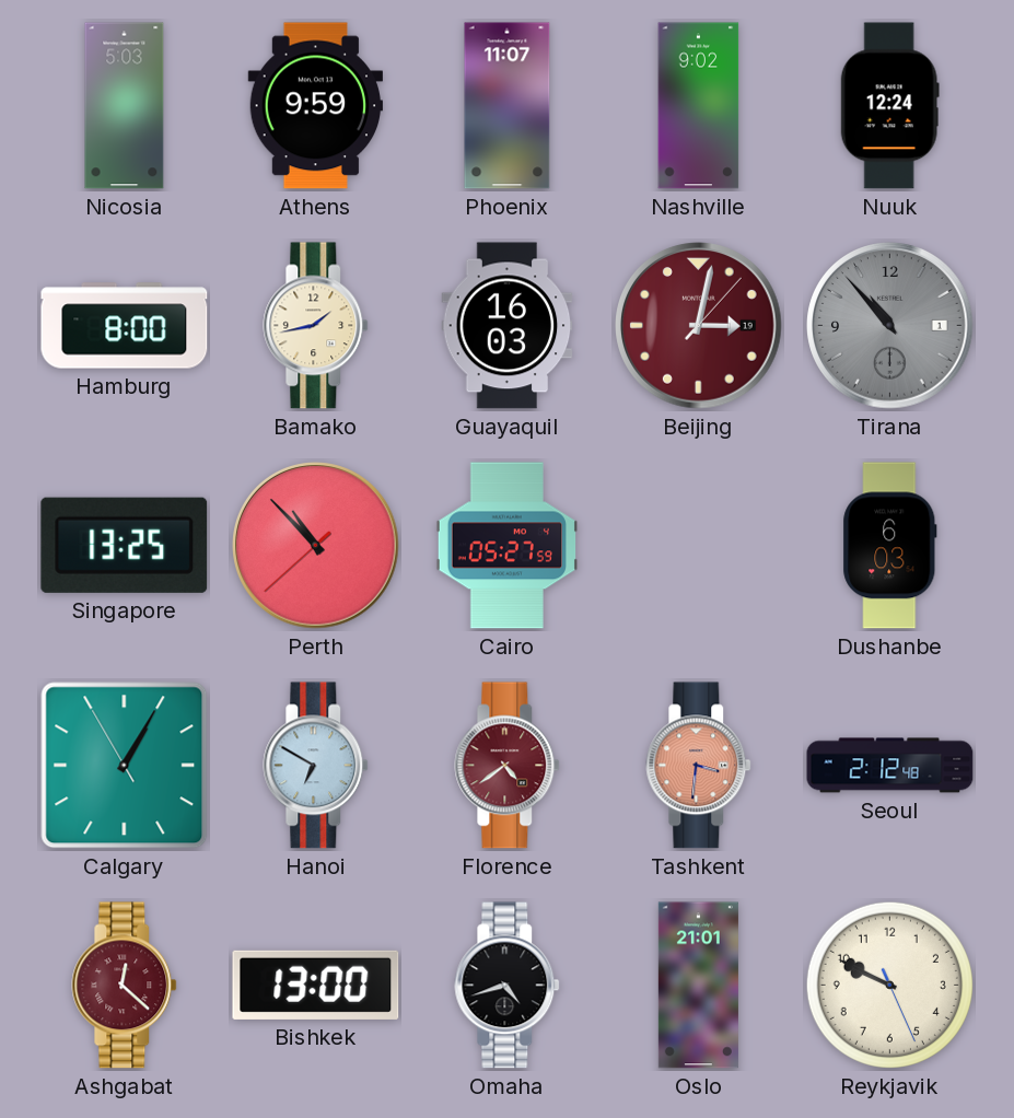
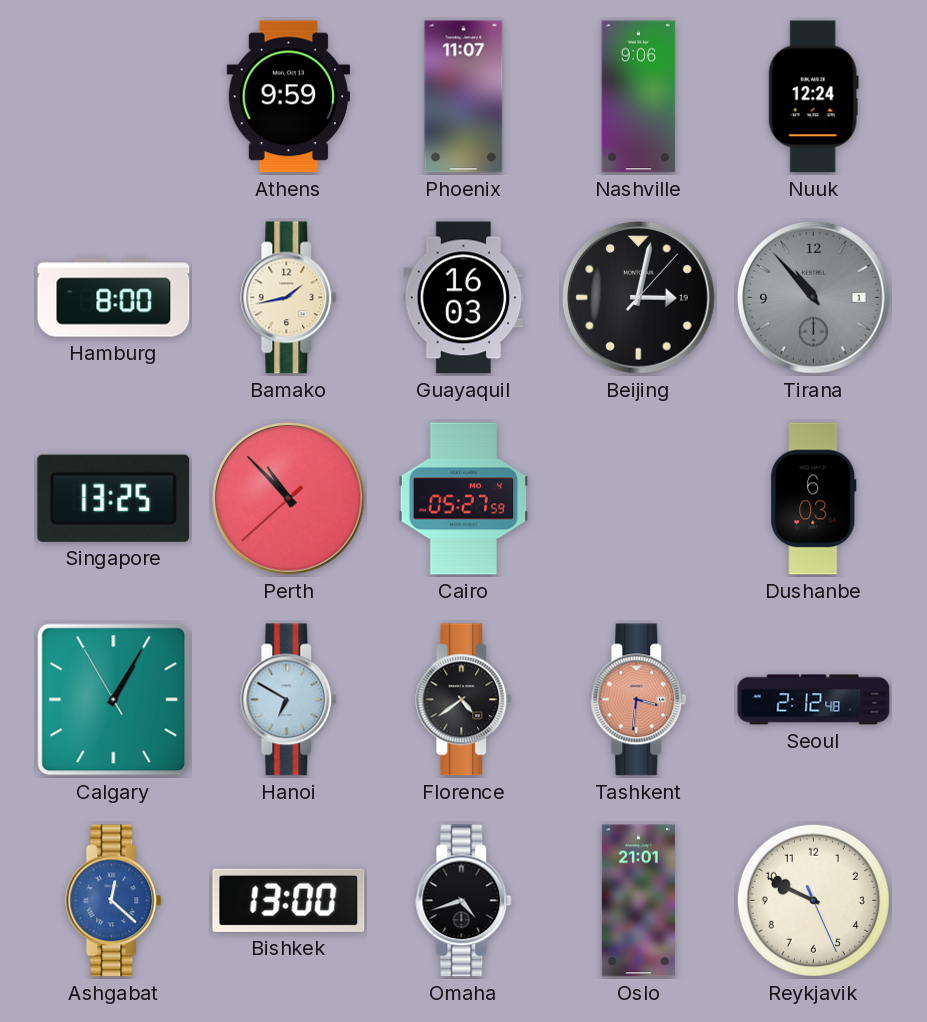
Nicosia: 5:03 -> none
Nashville: 9:02 -> 9:06
Beijing dial: burgundy -> black
Florence dial: burgundy -> black
Ashgabat dial: burgundy -> blue
